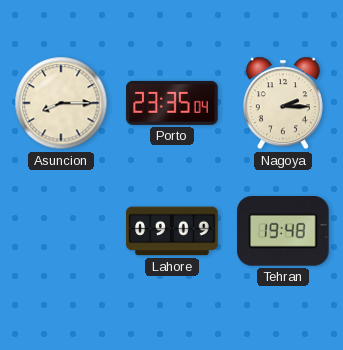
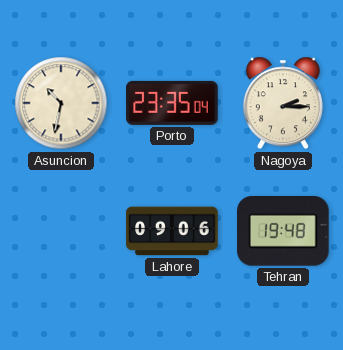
Asuncion: 8:15 -> 10:32
Lahore: 09:09 -> 09:06
